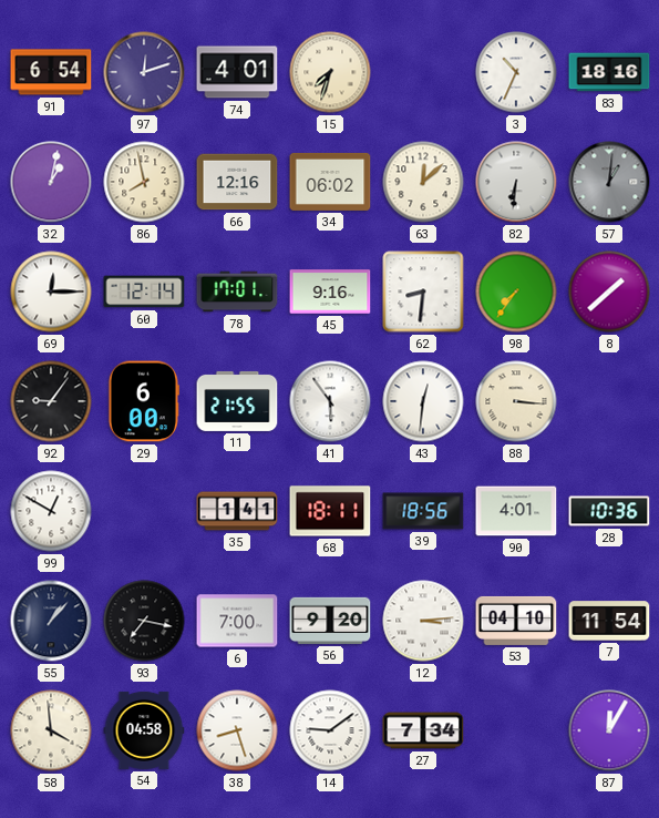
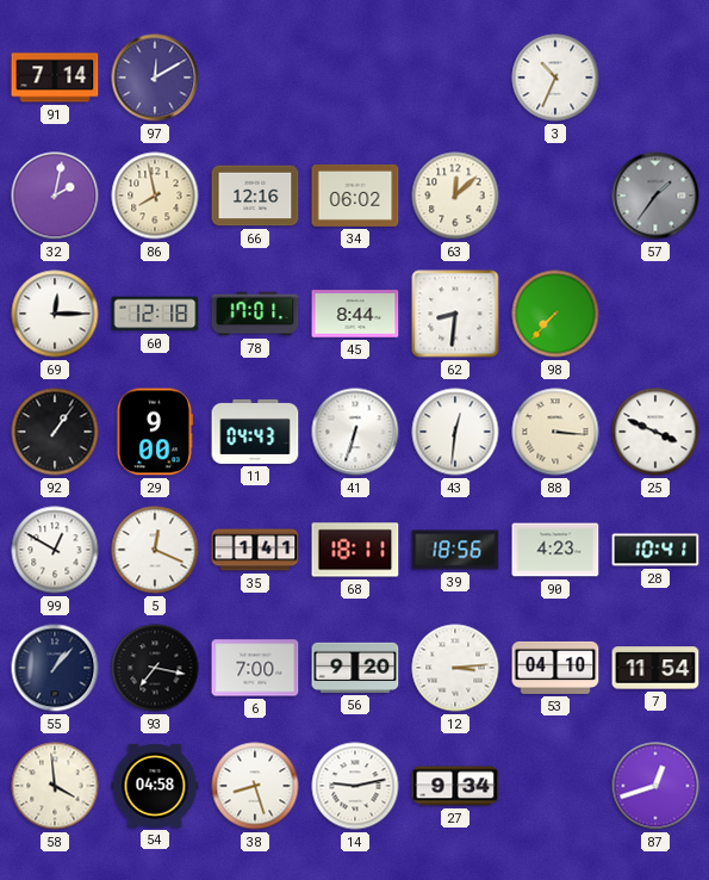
91: 6:54 -> 7:14
97: 12:12 -> 12:10
74: 4:01 -> none
15: 7:33 -> none
83: 18:16 -> none
32: 1:02 -> 2:02
82: 6:31 -> none
57: 1:01 -> 1:36
60: 12:14 -> 12:18
45: 9:16 -> 8:44
98: 7:36 -> 7:37
8: 1:38 -> none
92: 9:06 -> 1:06
29: 6:00 -> 9:00
11: 21:55 -> 04:43
41: 5:54 -> 6:33
25: none -> 3:49
5: none -> 12:19
90: 4:01 -> 4:23
28: 10:36 -> 10:41
14: 9:09 -> 9:13
27: 7:34 -> 9:34
87: 12:05 -> 12:42
